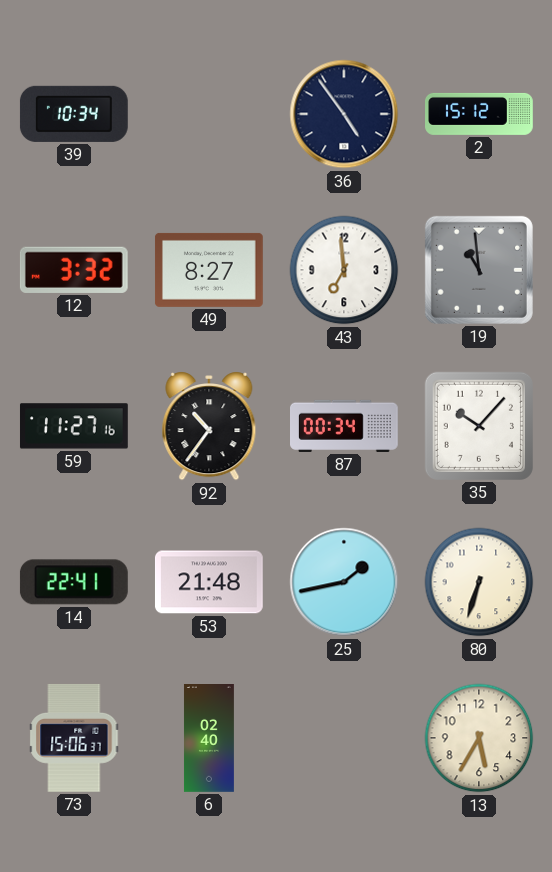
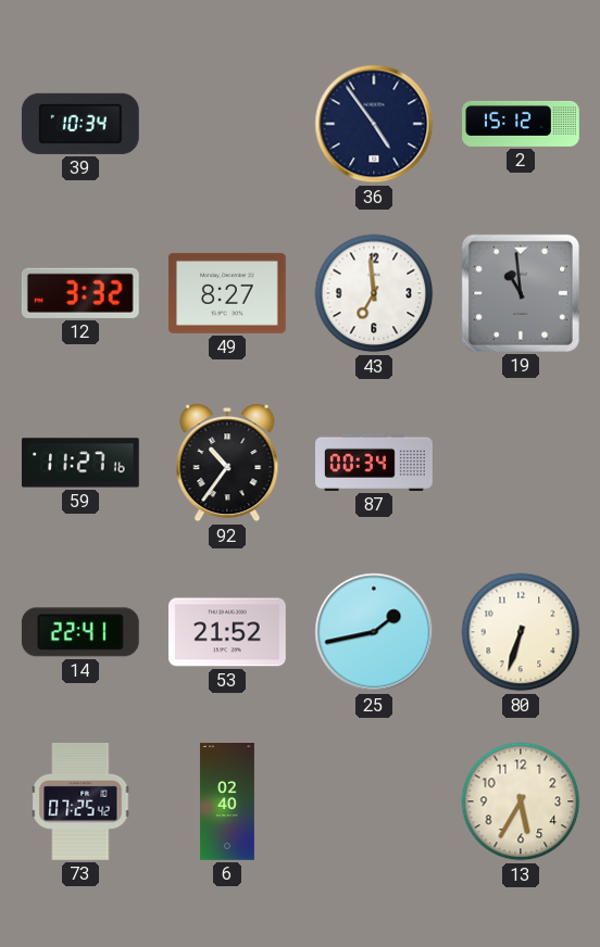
35: 10:07 -> none
53: 21:48 -> 21:52
73: 15:06 -> 07:25
